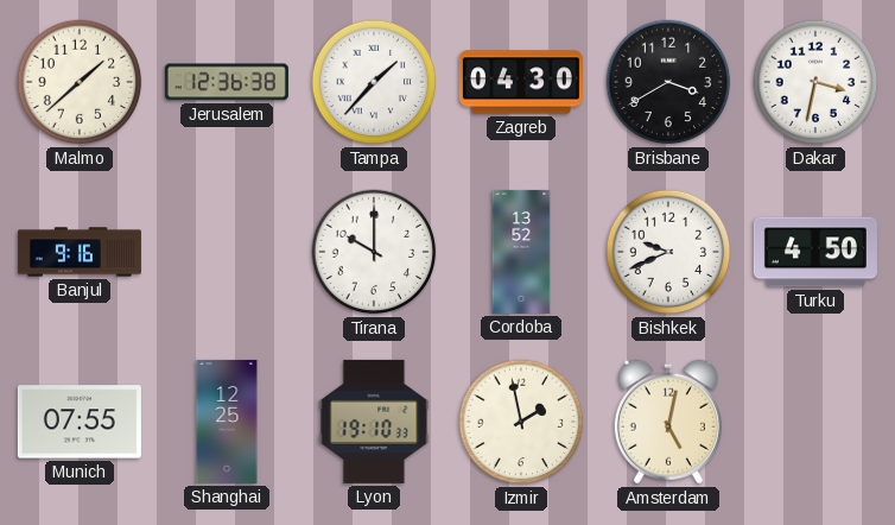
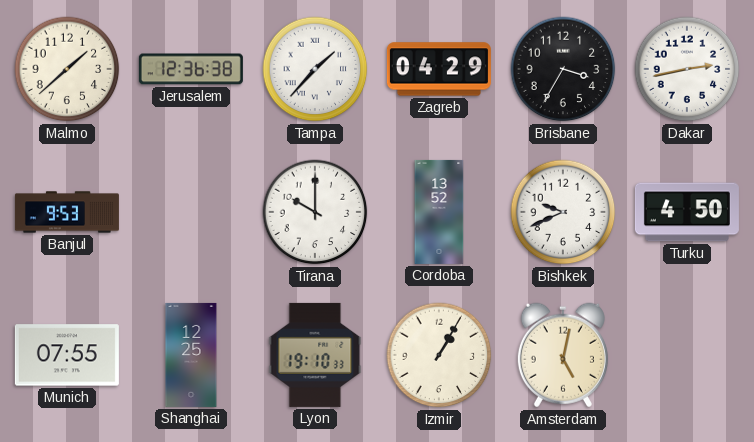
Zagreb: 04:30 -> 04:29
Brisbane: 3:40 -> 3:35
Dakar: 3:32 -> 2:43
Banjul: 9:16 -> 9:53
Izmir: 1:58 -> 1:05
